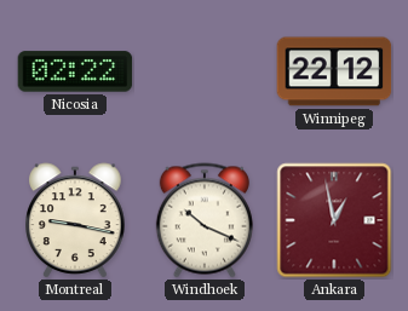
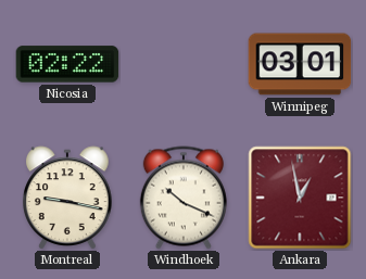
Winnipeg: 22:12 -> 03:01
